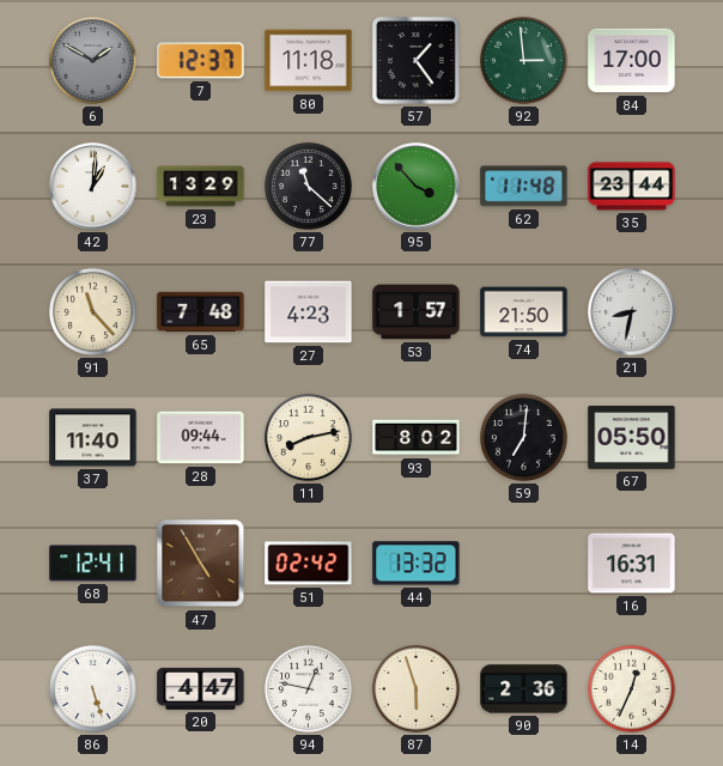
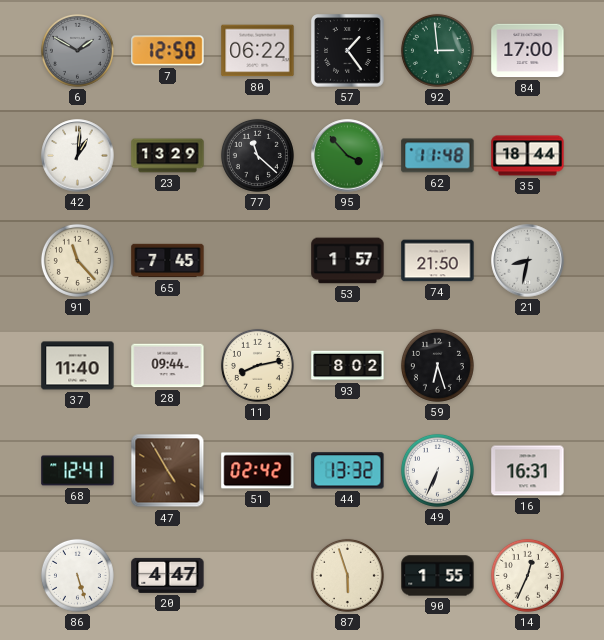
7: 12:37 -> 12:50
80: 11:18 -> 06:22
35: 23:44 -> 18:44
65: 7:48 -> 7:45
27: 4:23 -> none
59: 7:01 -> 6:27
67: 05:50 -> none
49: none -> 6:34
94: 12:47 -> none
90: 2:36 -> 1:55
